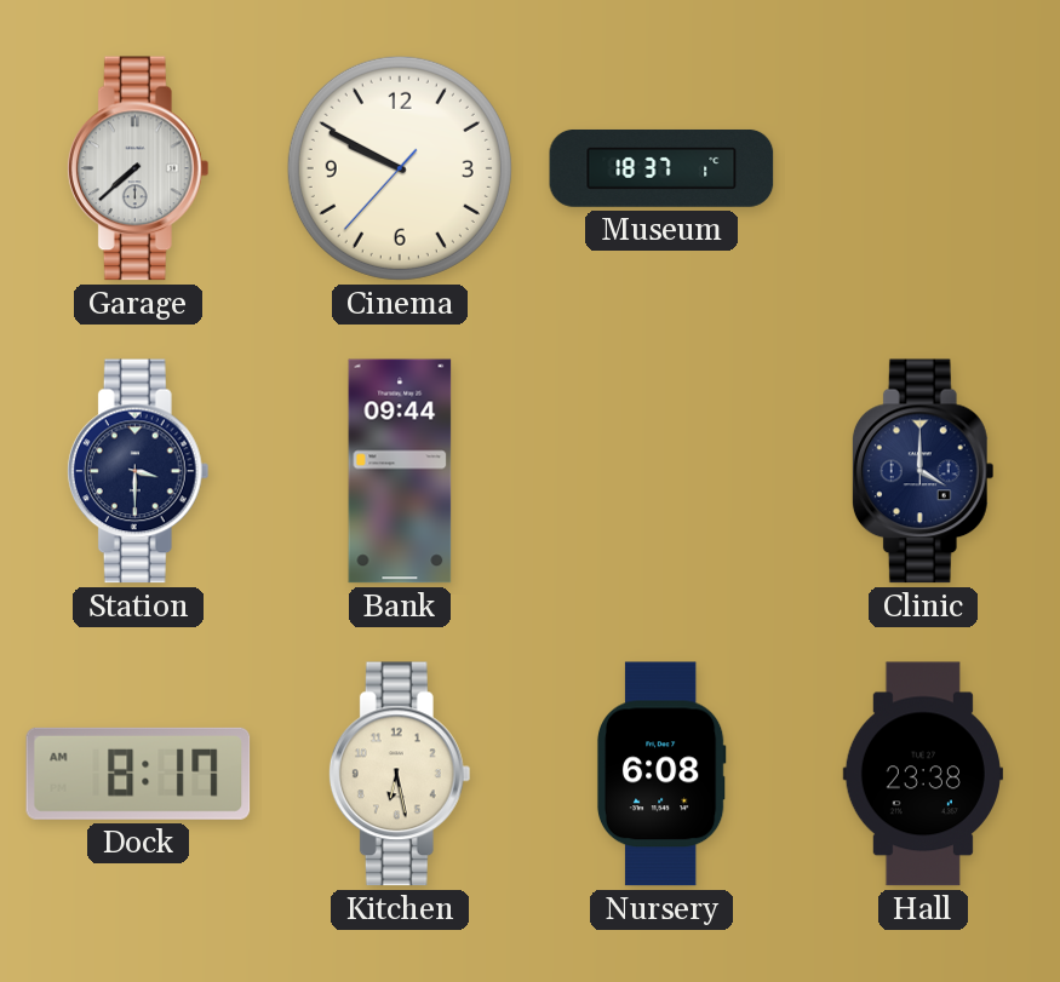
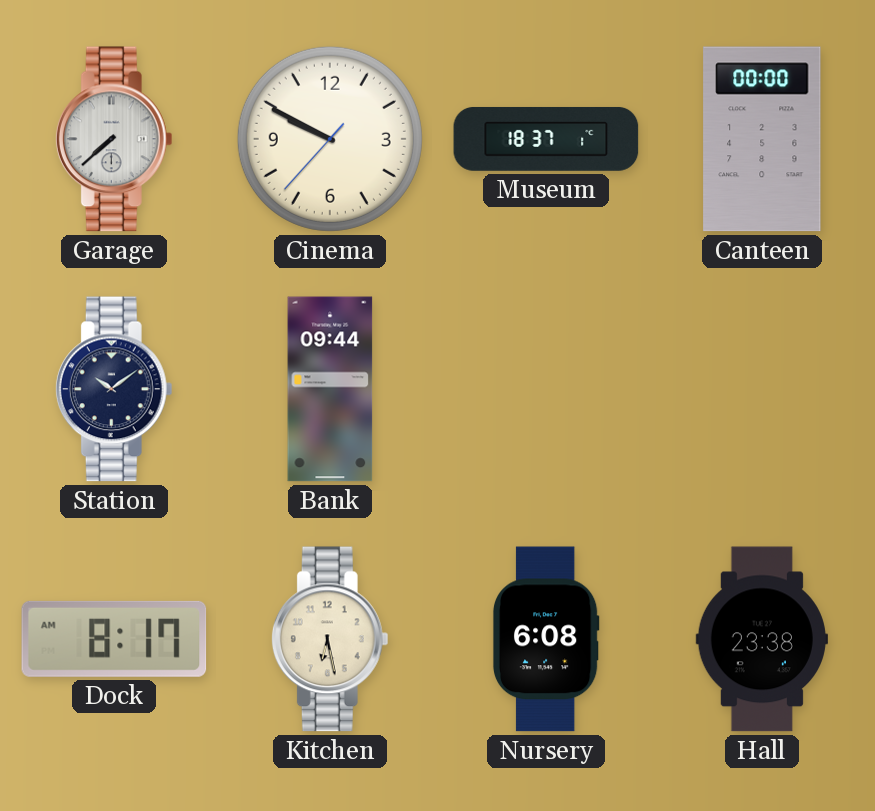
Canteen: none -> 00:00
Station: 3:30 -> 10:09
Clinic: 4:00 -> none
